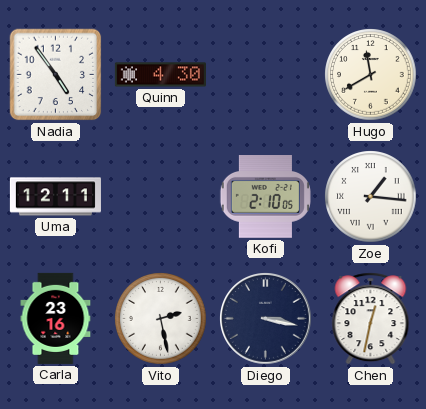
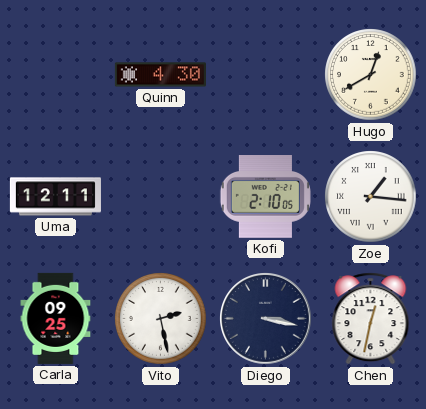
Nadia: 4:54 -> none
Hugo: 11:40 -> 12:40
Carla: 23:16 -> 09:25
